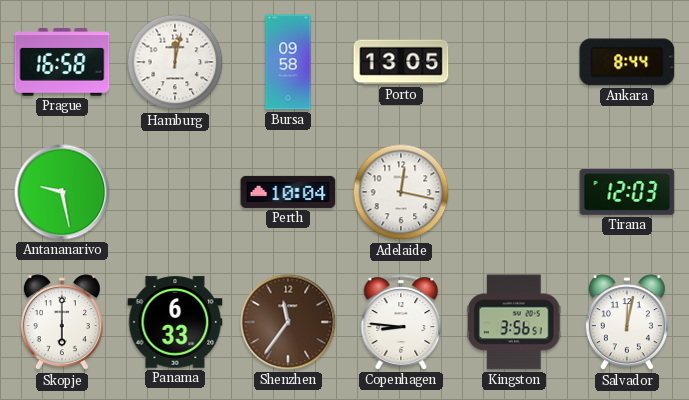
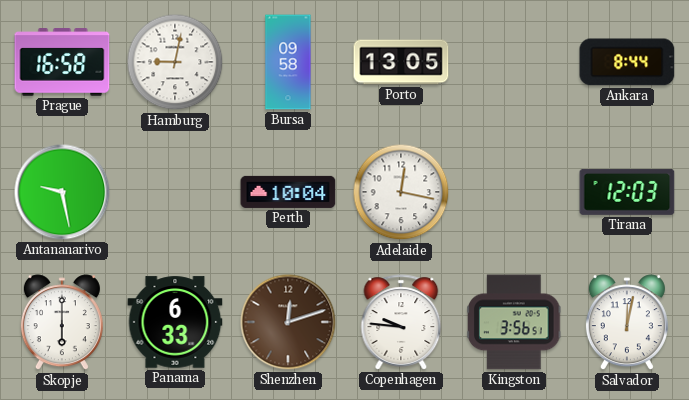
Hamburg: 12:02 -> 9:02
Shenzhen: 11:36 -> 12:12
Copenhagen: 8:46 -> 9:46
